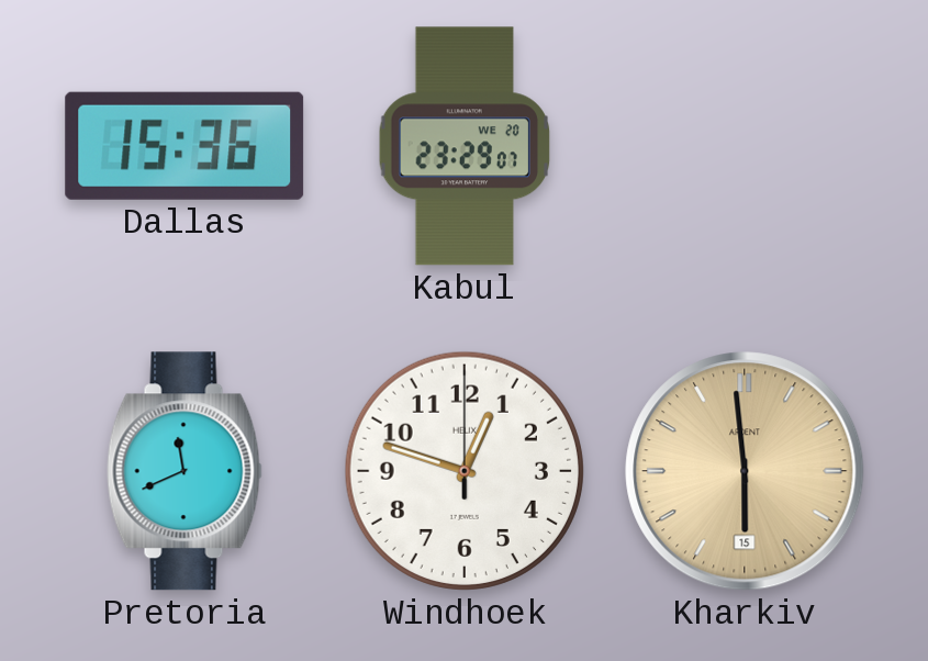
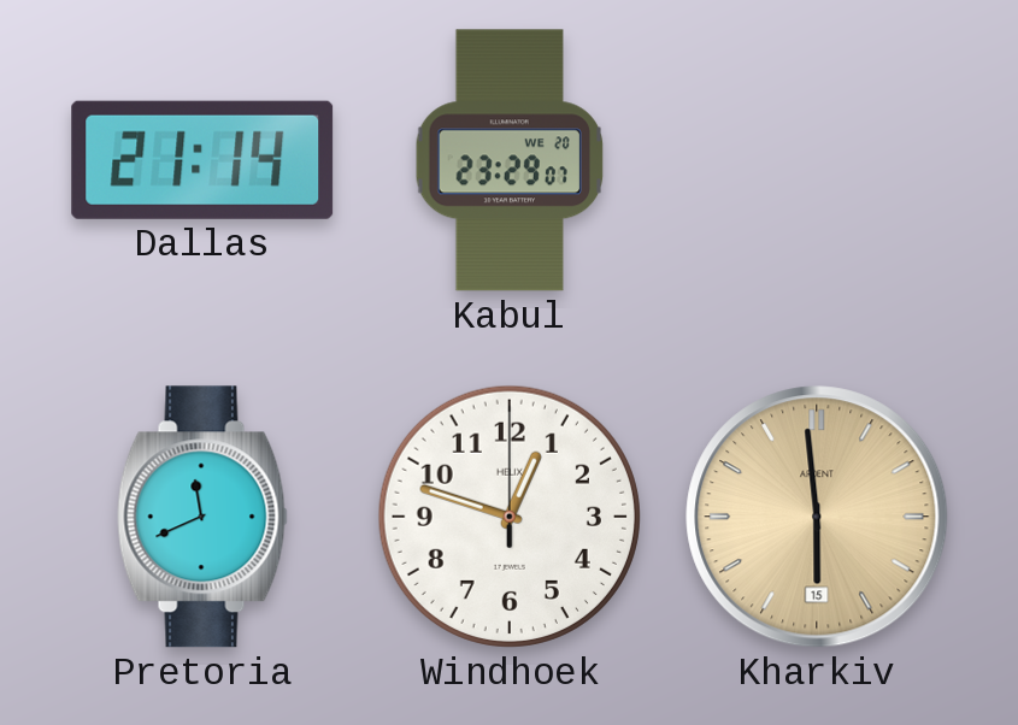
Dallas: 15:36 -> 21:14
